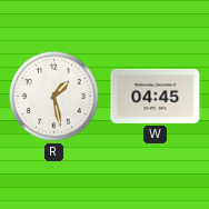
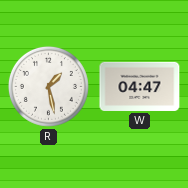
W: 04:45 -> 04:47
